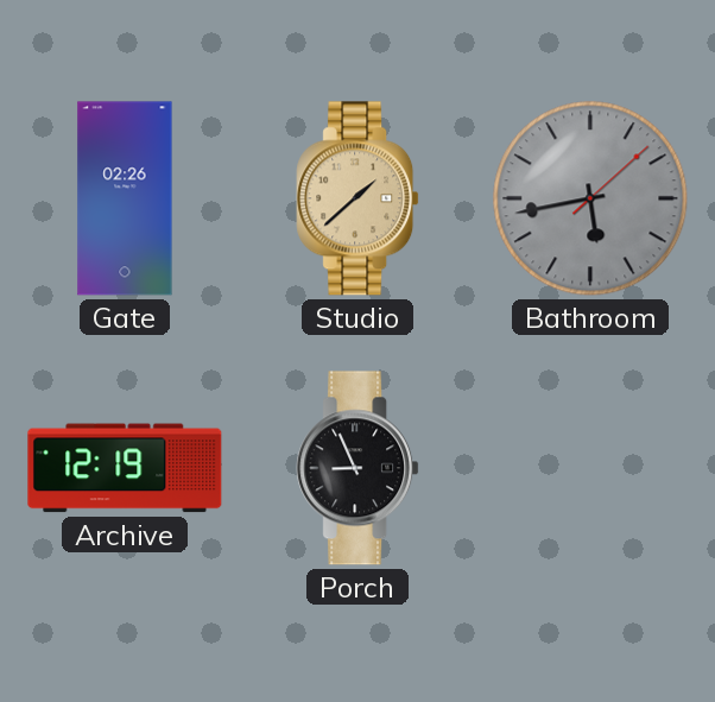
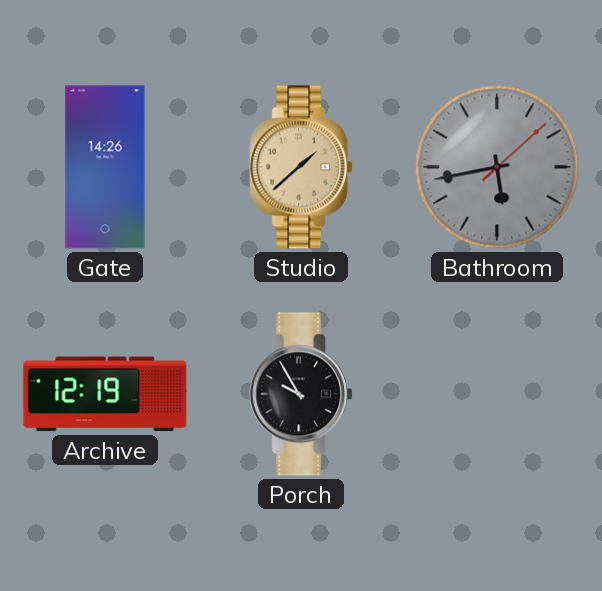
Gate: 02:26 -> 14:26
Porch: 8:56 -> 9:55
